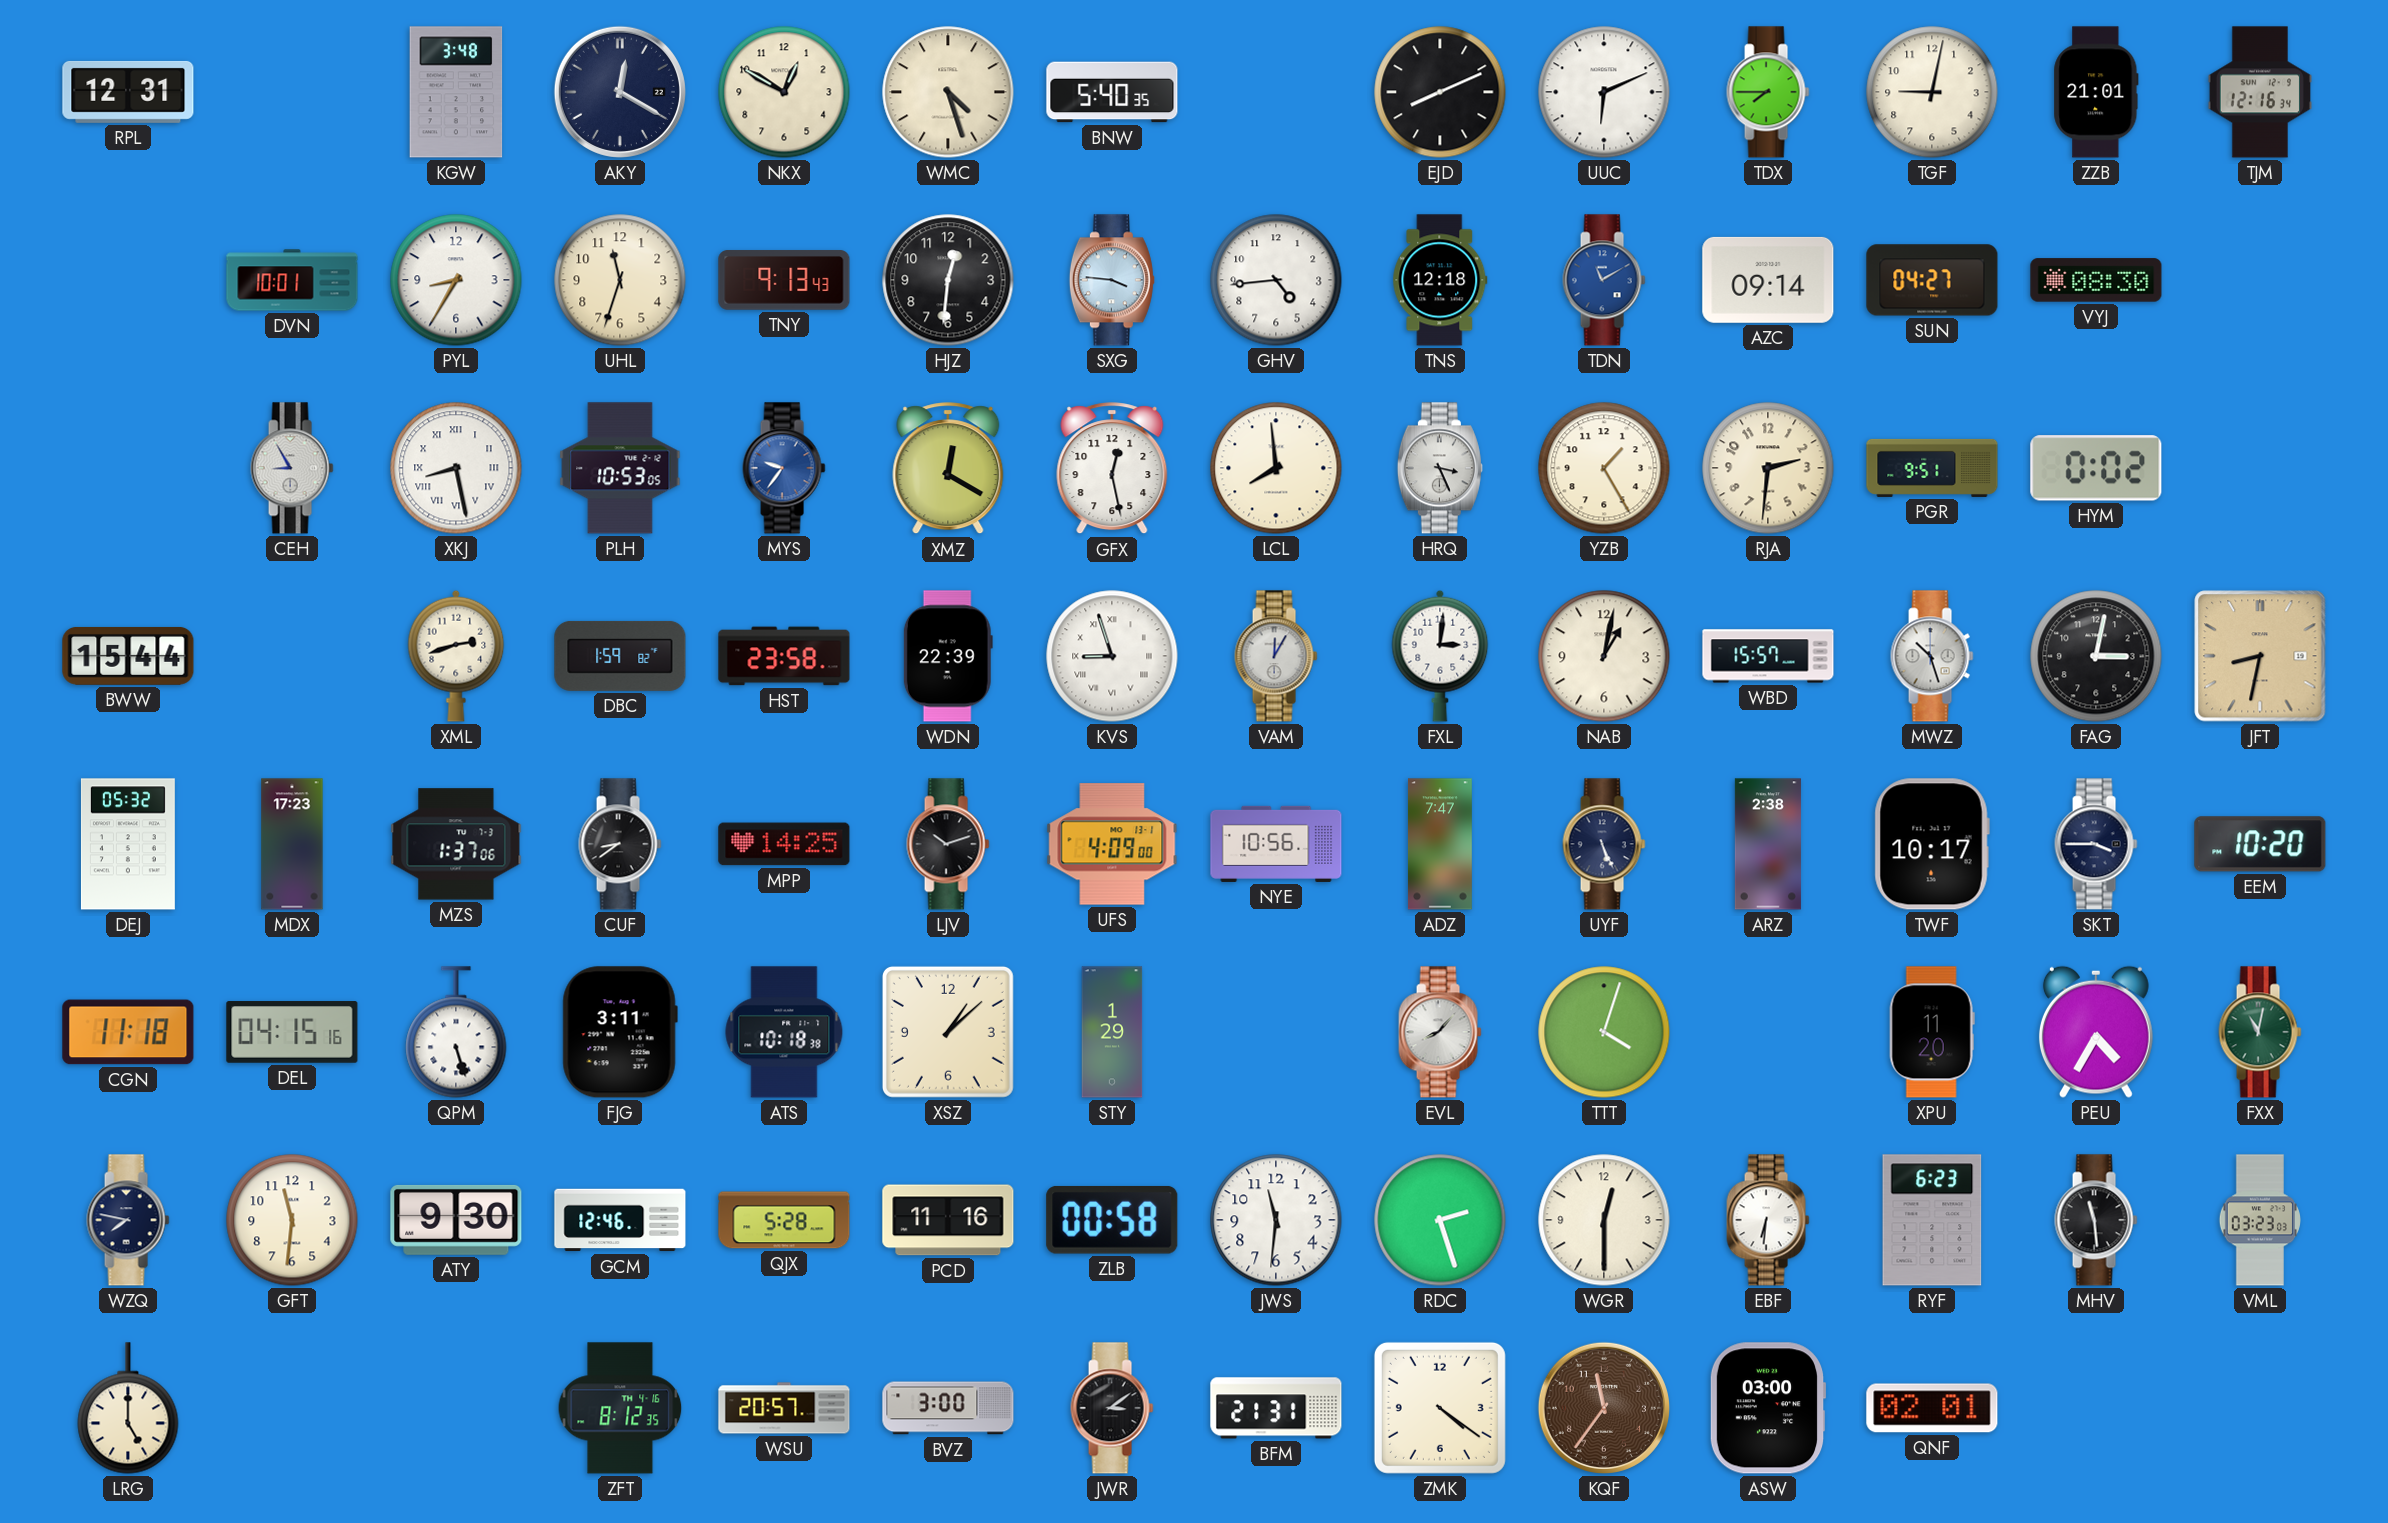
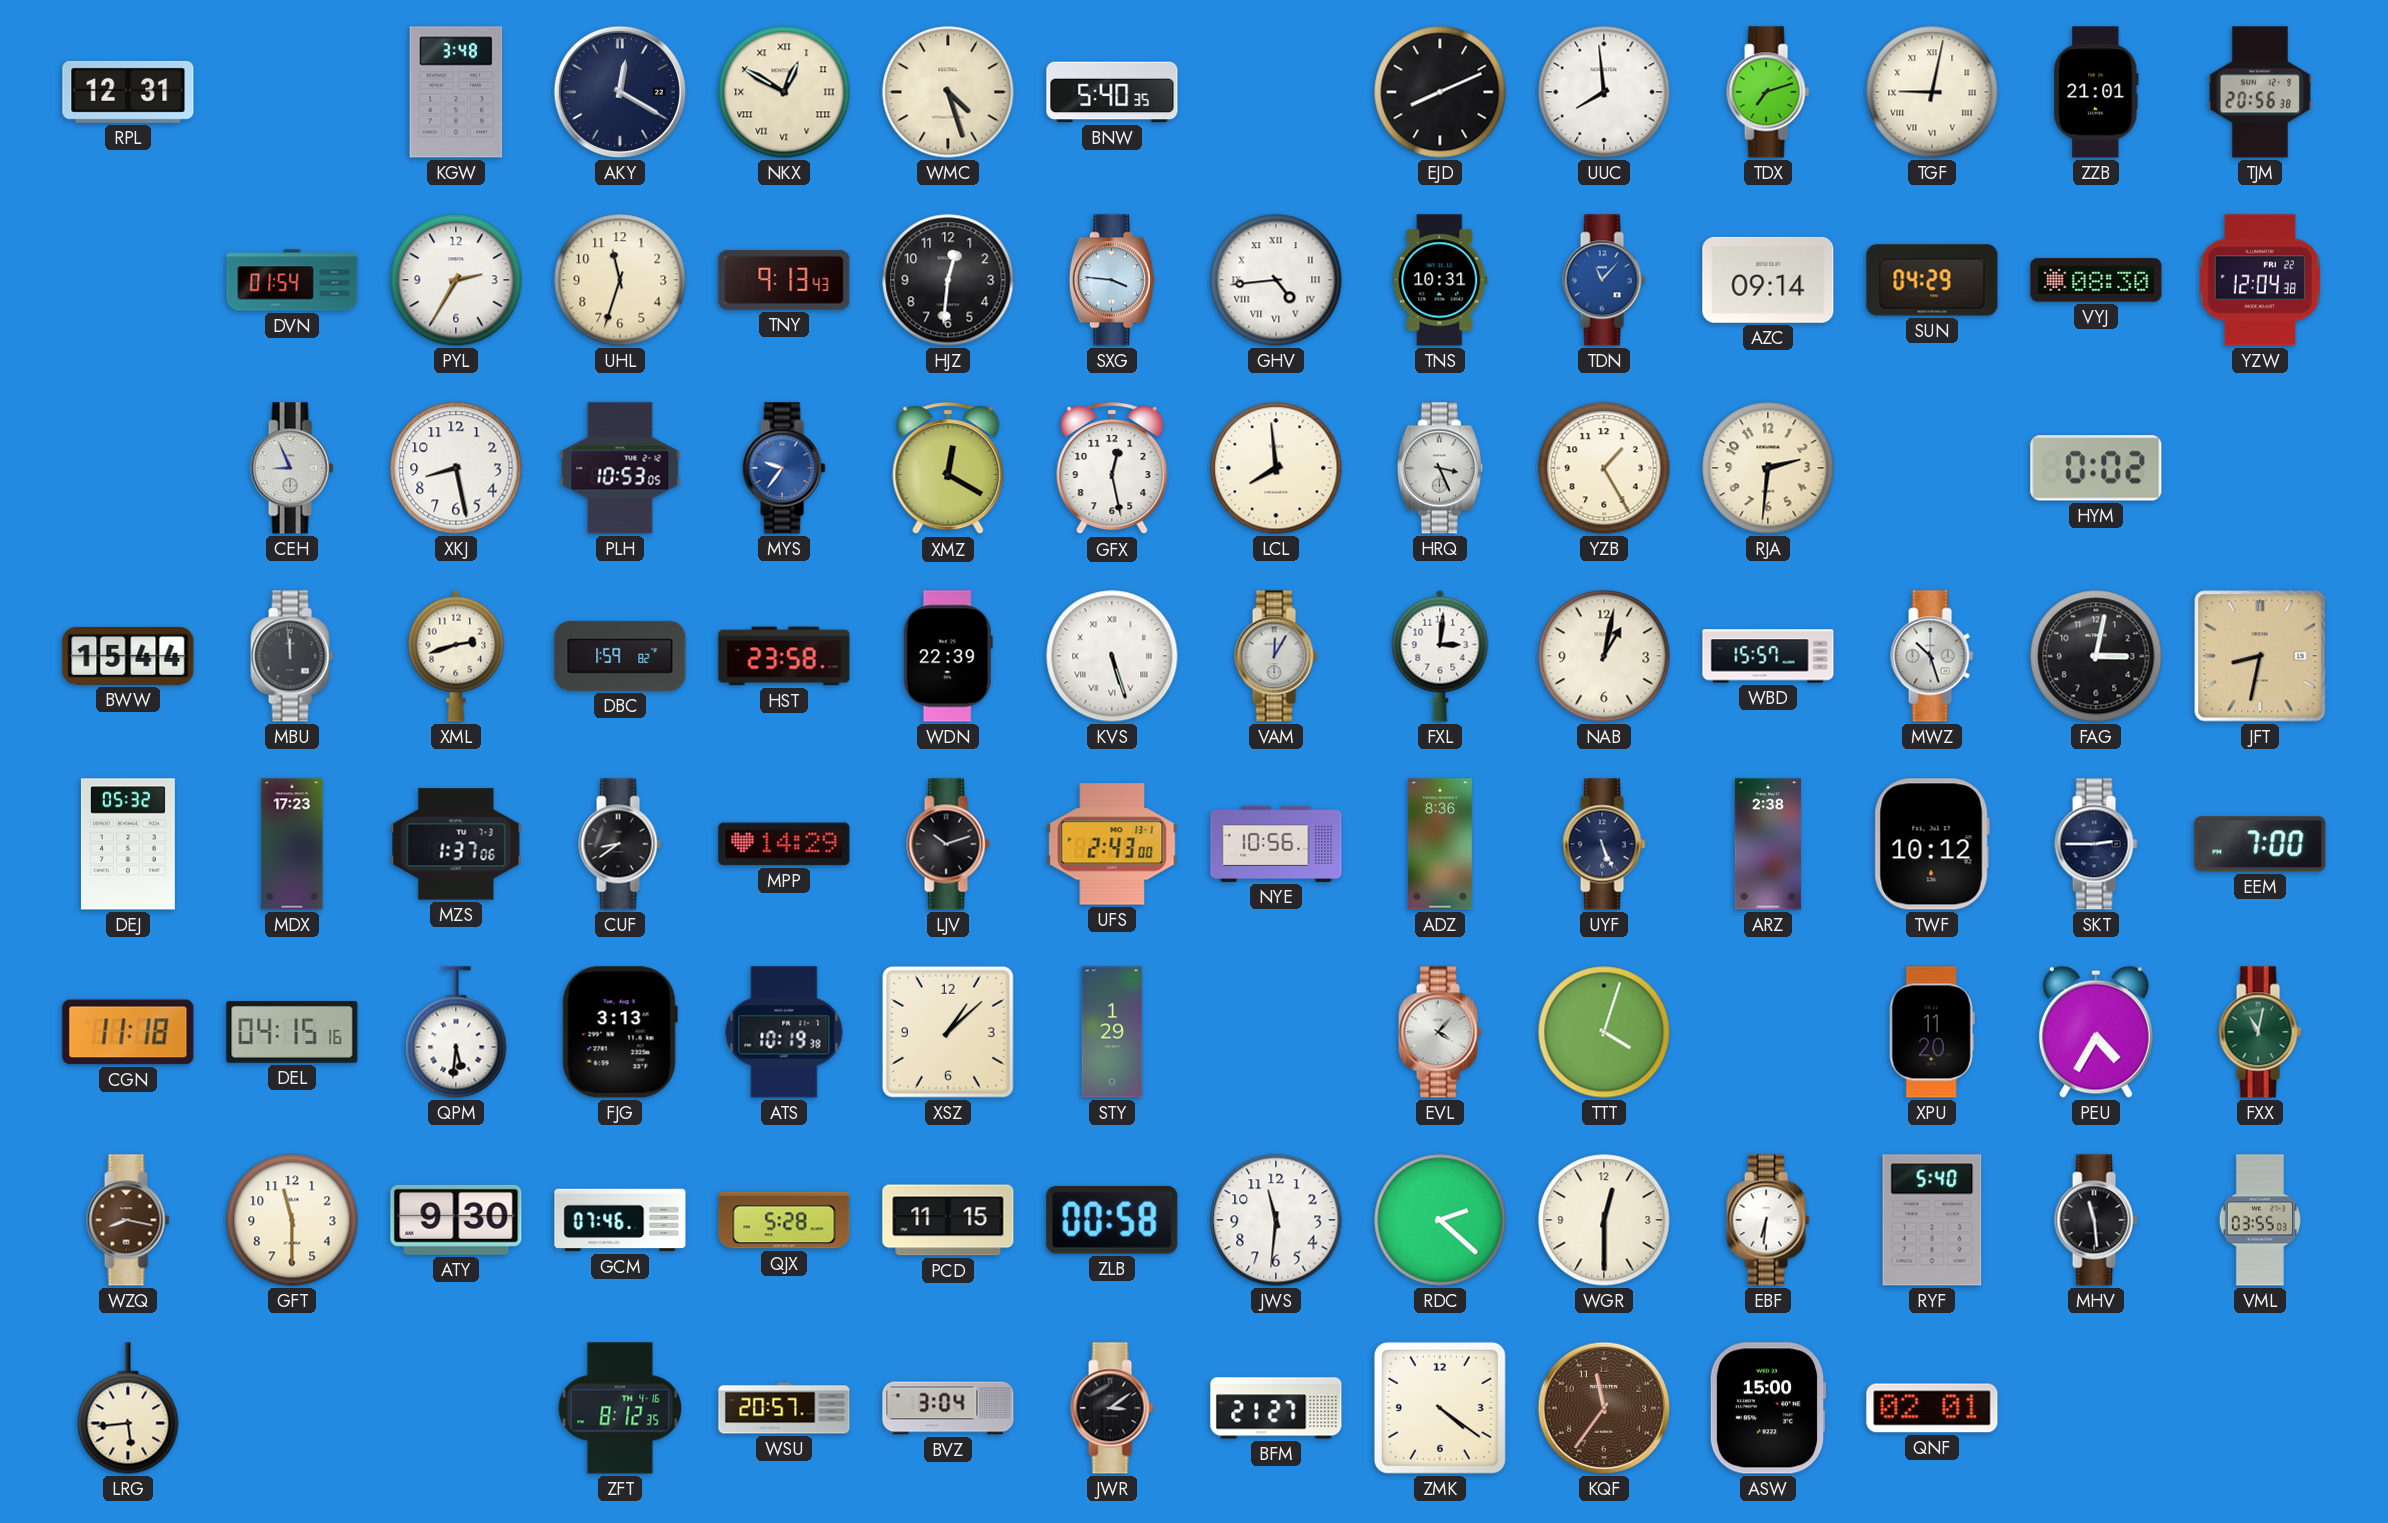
NKX numerals: Arabic -> Roman
UUC: 6:11 -> 7:59
TDX: 7:45 -> 7:12
TGF numerals: Arabic -> Roman
TJM: 12:16 -> 20:56
DVN: 10:01 -> 01:54
PYL: 8:35 -> 2:35
GHV numerals: Arabic -> Roman
TNS: 12:18 -> 10:31
TDN: 11:10 -> 11:07
SUN: 04:27 -> 04:29
YZW: none -> 12:04
CEH: 8:55 -> 8:56
XKJ numerals: Roman -> Arabic
PGR: 9:51 -> none
MBU: none -> 11:59
KVS: 8:57 -> 5:27
MPP: 14:25 -> 14:29
UFS: 4:09 -> 2:43
ADZ: 7:47 -> 8:36
TWF: 10:17 -> 10:12
SKT: 3:45 -> 2:45
EEM: 10:20 -> 7:00
QPM: 5:27 -> 5:31
FJG: 3:11 -> 3:13
ATS: 10:18 -> 10:19
EVL: 8:07 -> 4:07
WZQ: 7:47 -> 8:17
WZQ dial: navy -> brown
GFT: 11:31 -> 11:30
GCM: 12:46 -> 07:46
PCD: 11:16 -> 11:15
RDC: 2:27 -> 2:22
RYF: 6:23 -> 5:40
VML: 03:23 -> 03:55
LRG: 5:00 -> 5:44
BVZ: 3:00 -> 3:04
BFM: 21:31 -> 21:27
ASW: 03:00 -> 15:00
